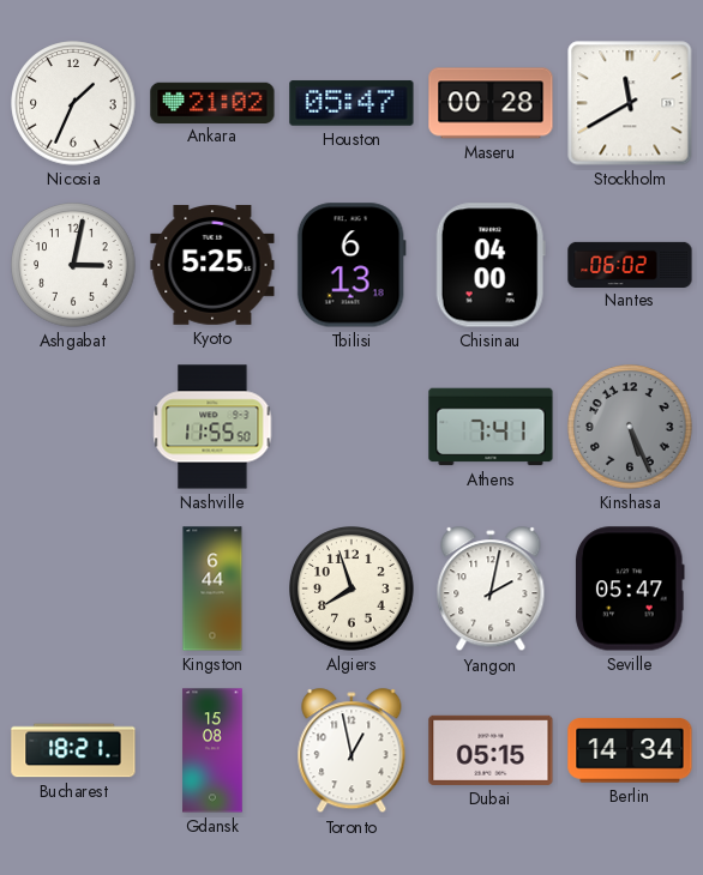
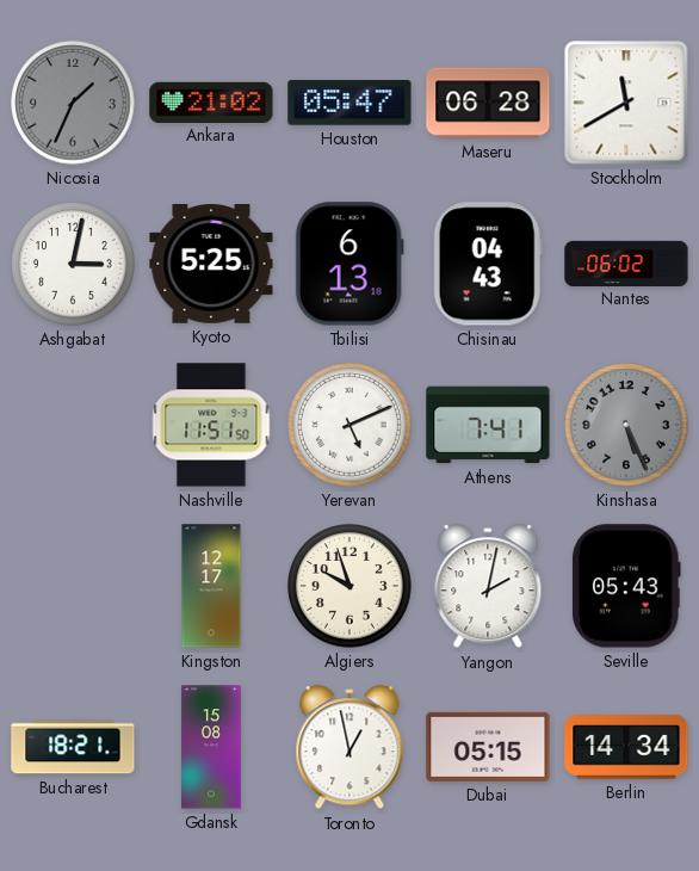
Nicosia dial: white -> grey
Maseru: 00:28 -> 06:28
Chisinau: 04:00 -> 04:43
Nashville: 11:55 -> 11:51
Yerevan: none -> 5:11
Kingston: 6:44 -> 12:17
Algiers: 7:57 -> 9:57
Seville: 05:47 -> 05:43
